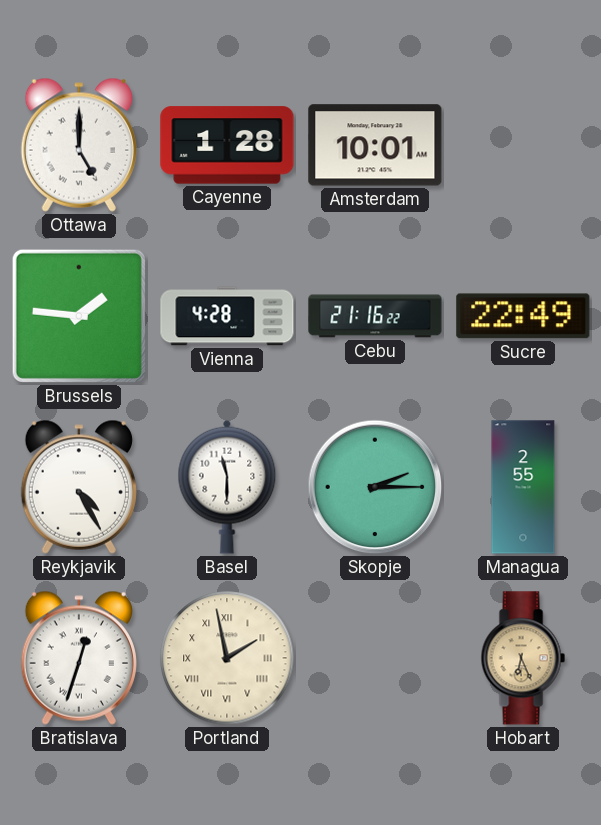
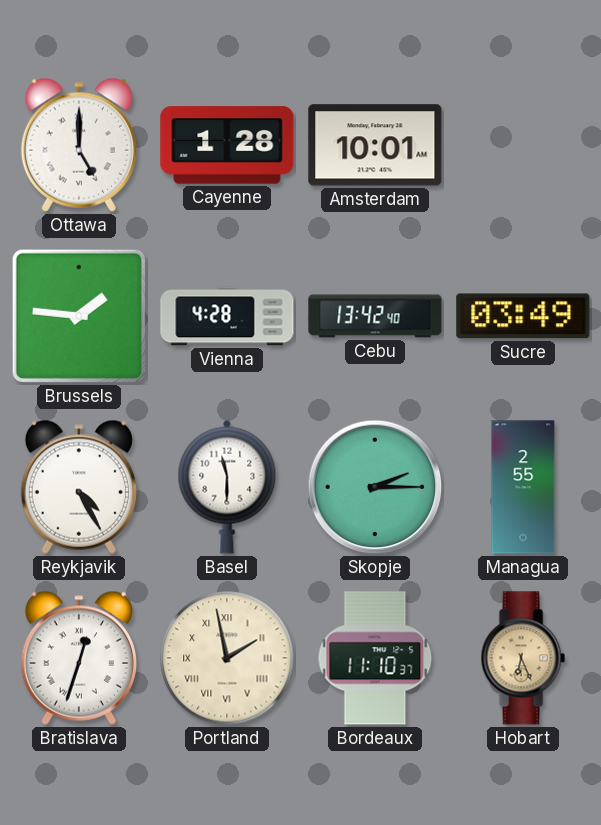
Cebu: 21:16 -> 13:42
Sucre: 22:49 -> 03:49
Bordeaux: none -> 11:10
